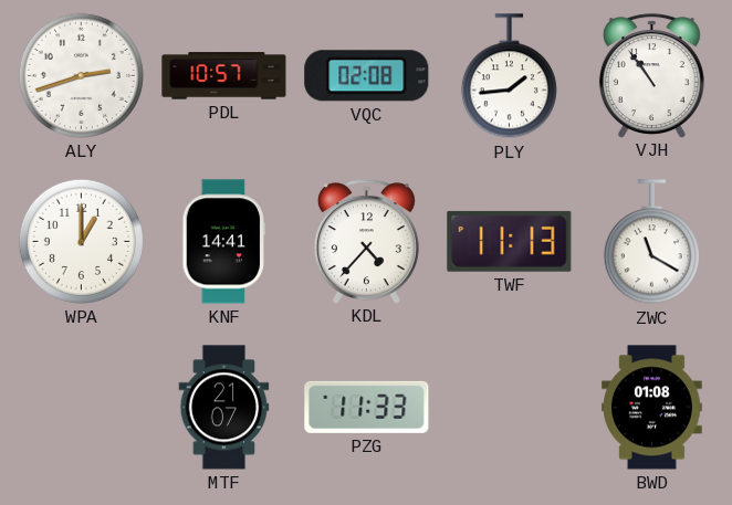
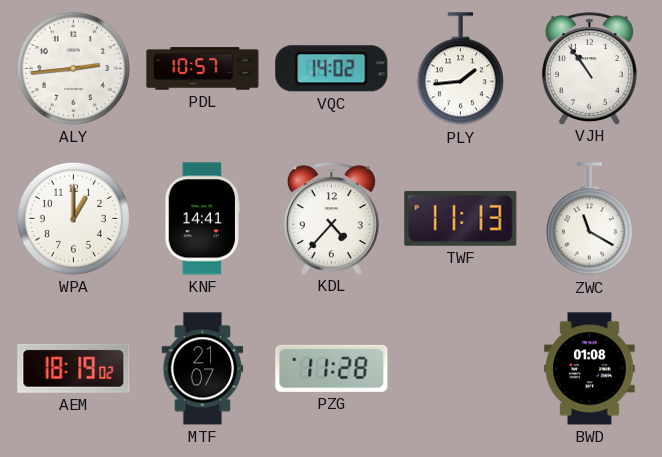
ALY: 2:42 -> 2:44
VQC: 02:08 -> 14:02
AEM: none -> 18:19
PZG: 11:33 -> 11:28
